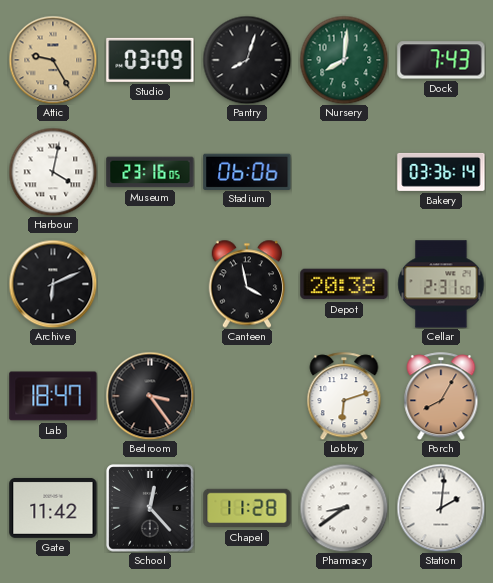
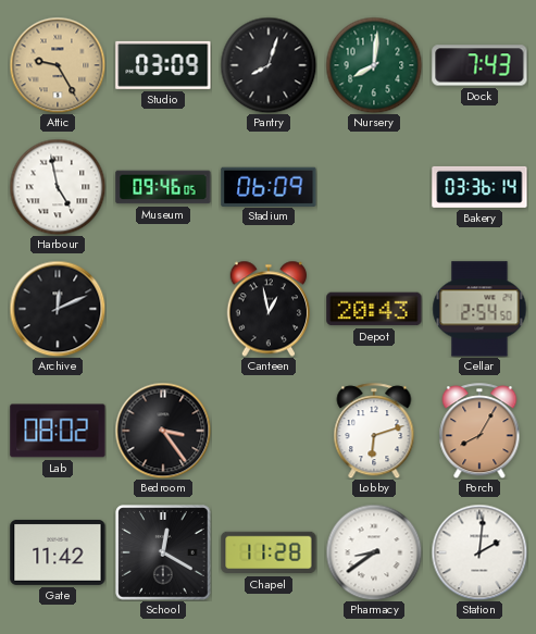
Harbour: 4:02 -> 4:58
Museum: 23:16 -> 09:46
Stadium: 06:06 -> 06:09
Archive: 6:11 -> 12:11
Canteen: 3:58 -> 12:58
Depot: 20:38 -> 20:43
Cellar: 2:31 -> 2:54
Lab: 18:47 -> 08:02
School: 12:23 -> 12:20
